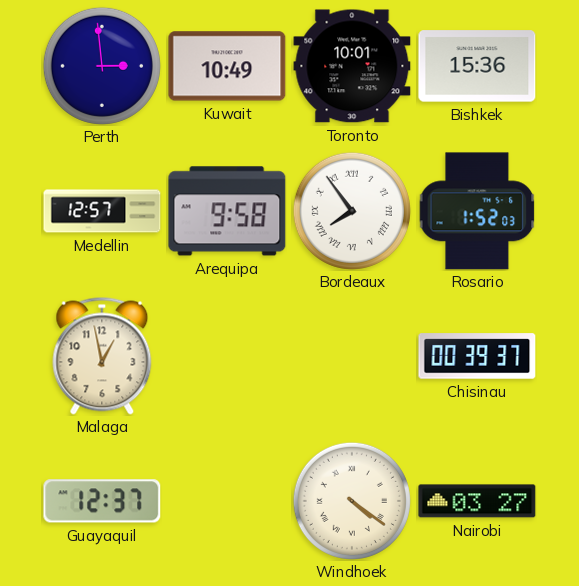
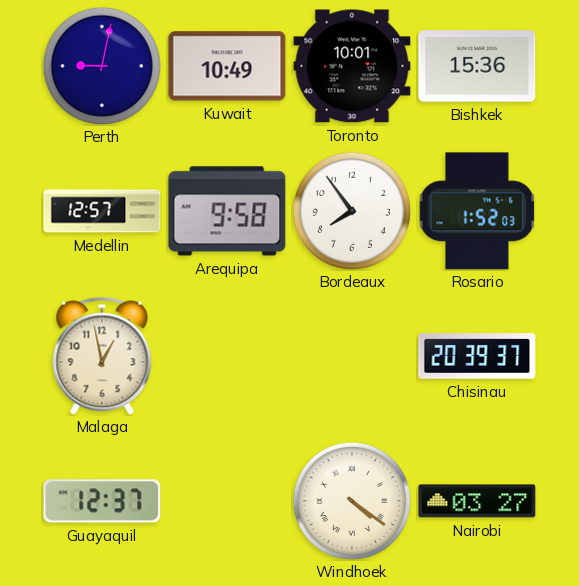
Perth: 2:59 -> 9:02
Bordeaux numerals: Roman -> Arabic
Chisinau: 00:39 -> 20:39
